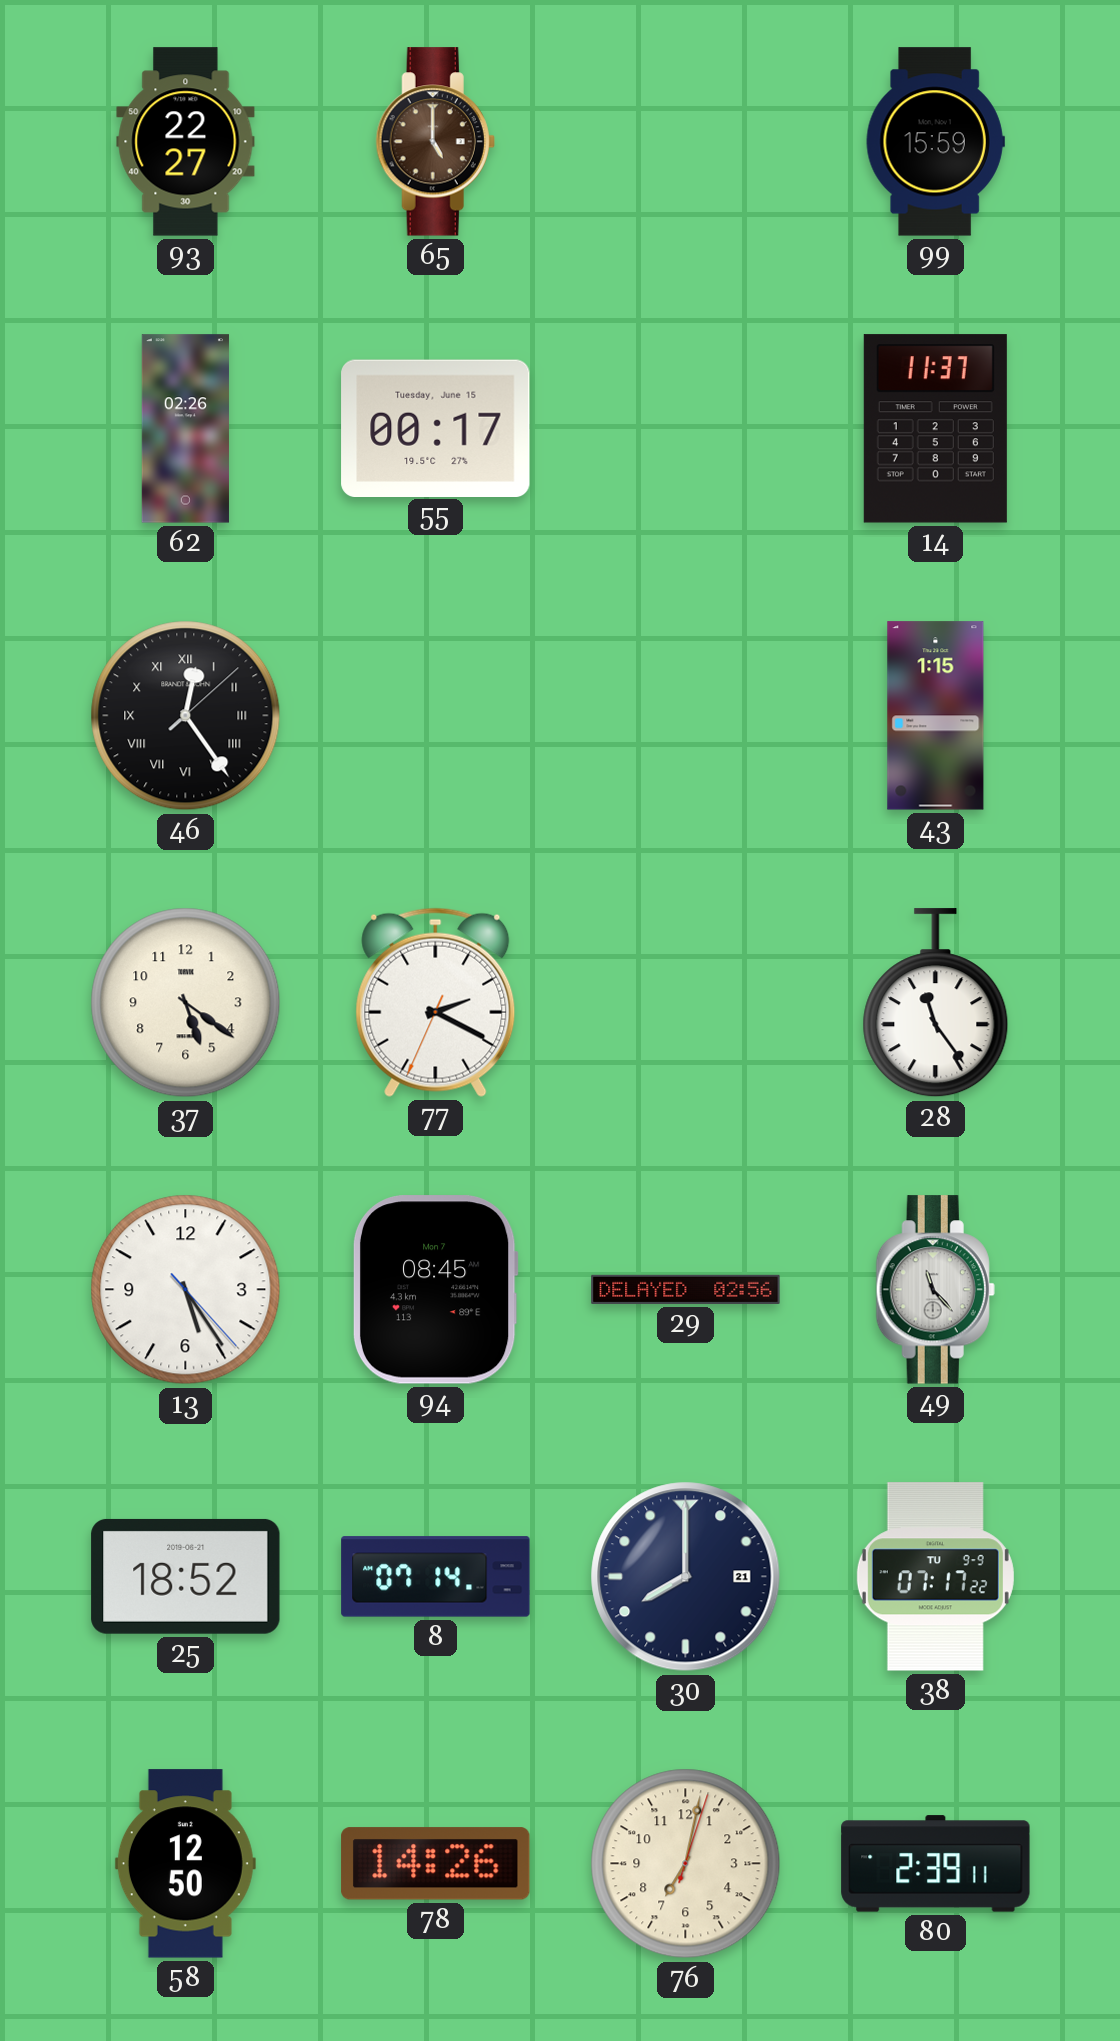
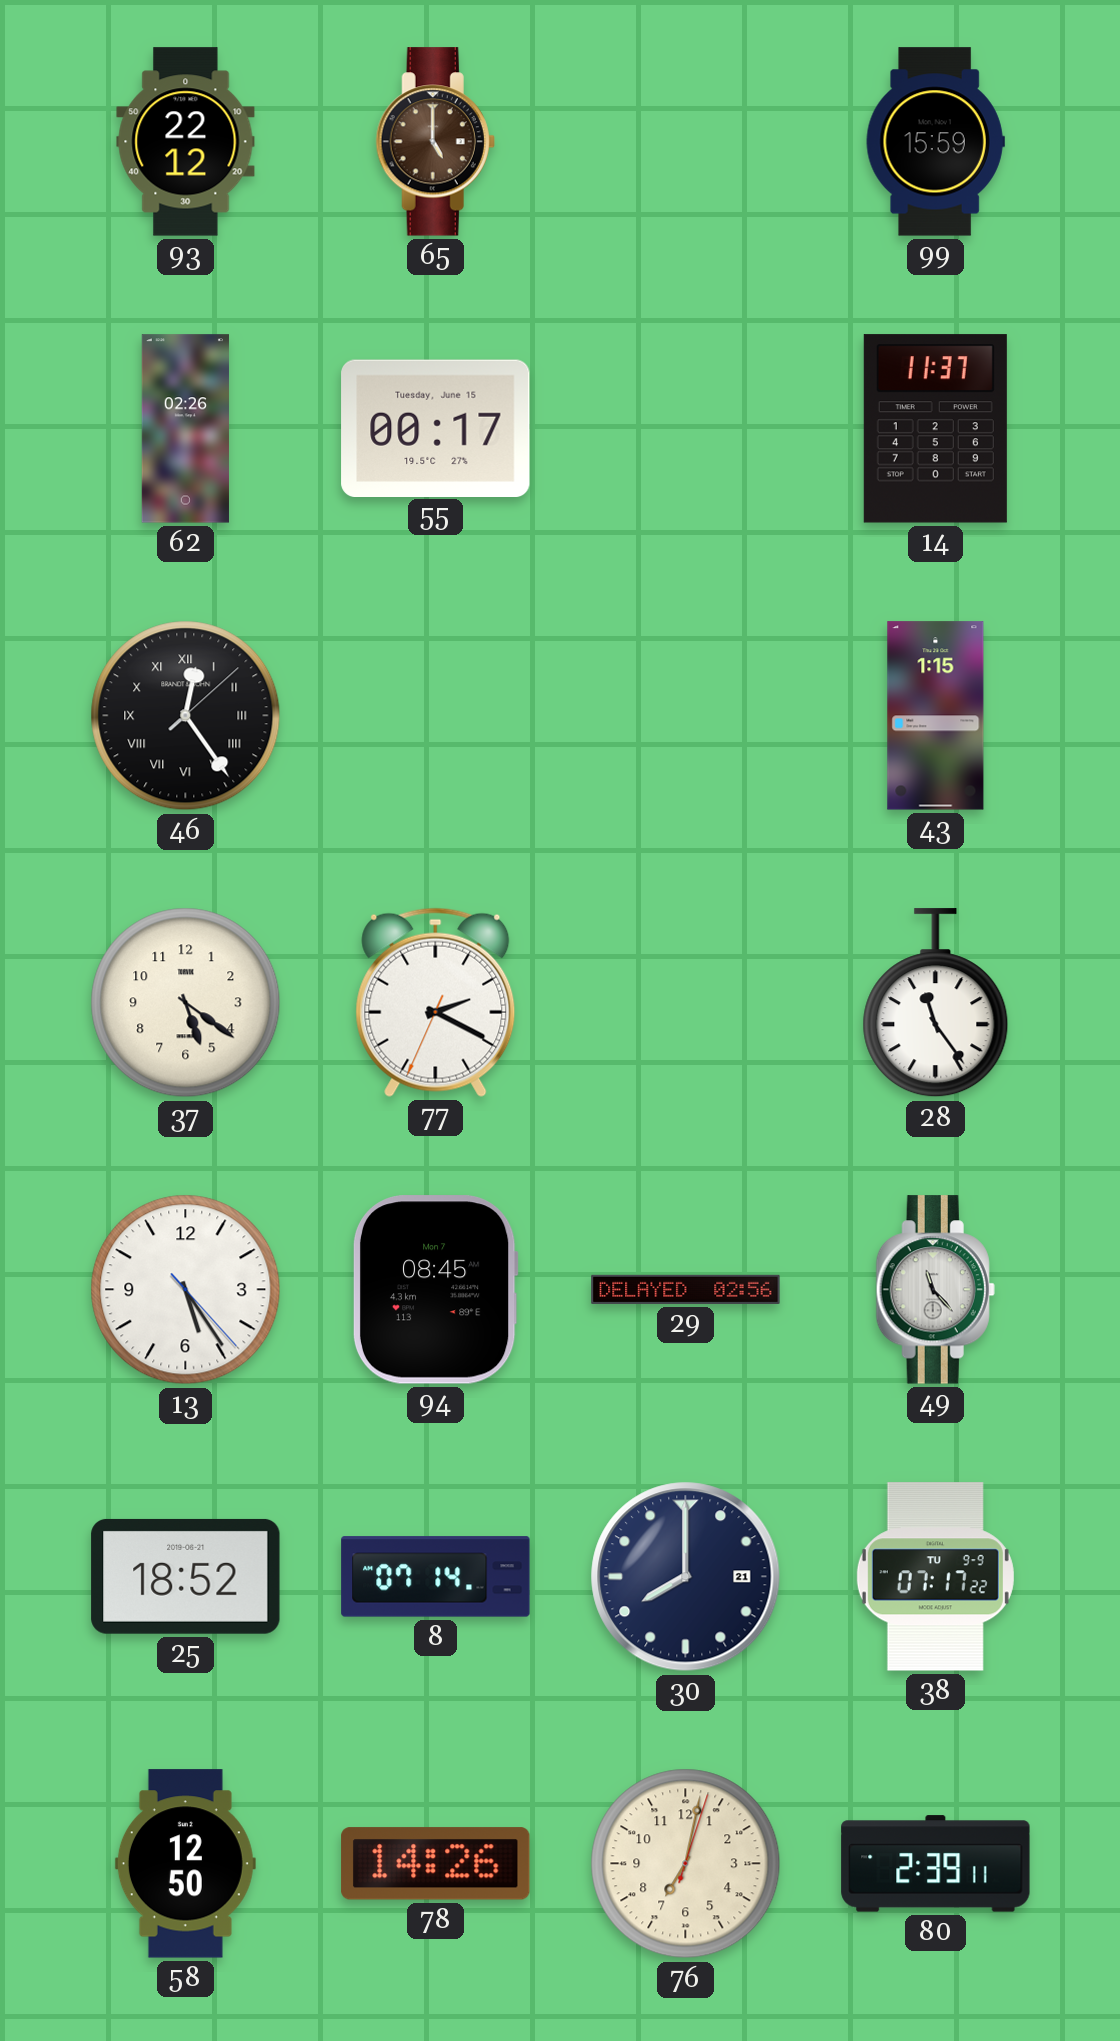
93: 22:27 -> 22:12
